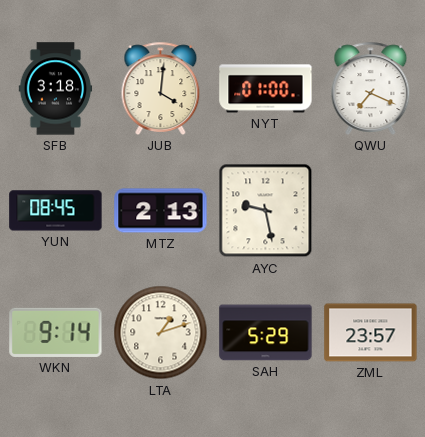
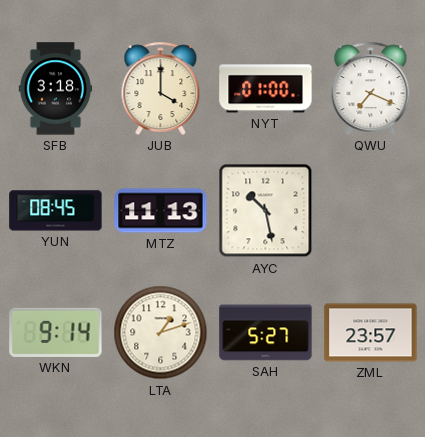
JUB: 4:01 -> 4:00
MTZ: 2:13 -> 11:13
AYC: 9:28 -> 10:28
SAH: 5:29 -> 5:27
